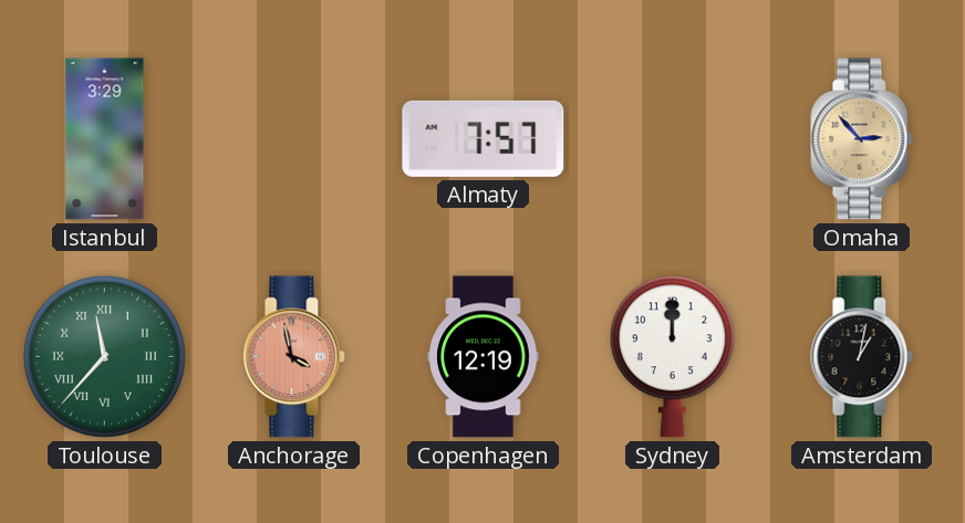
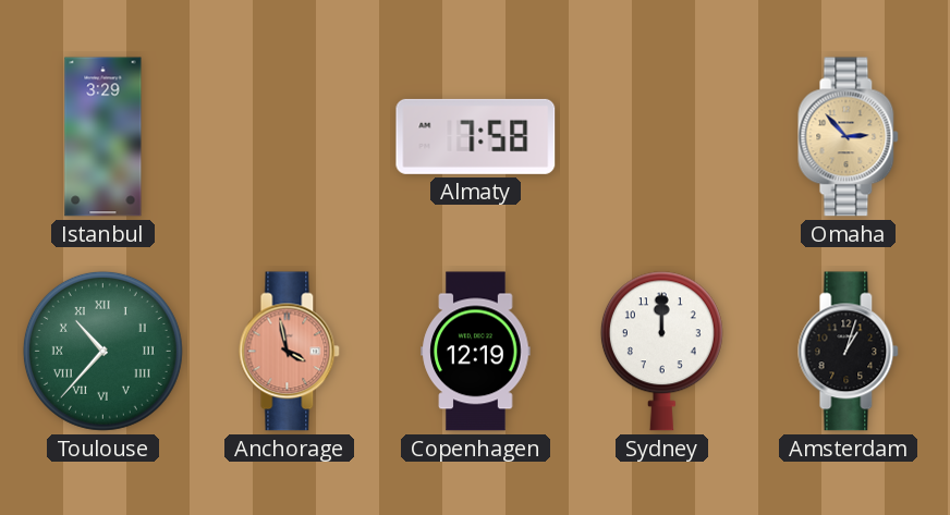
Almaty: 7:57 -> 7:58
Toulouse: 11:37 -> 10:37
Amsterdam: 1:02 -> 1:03
